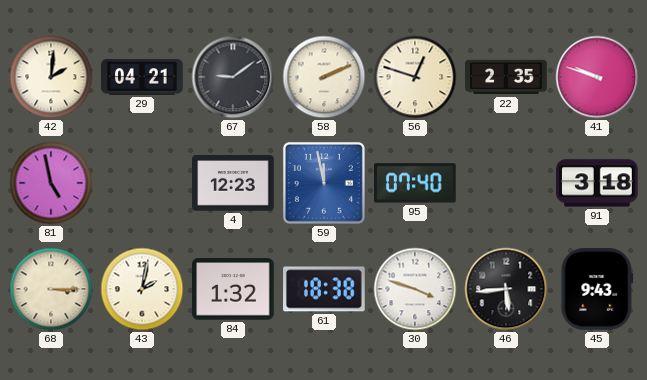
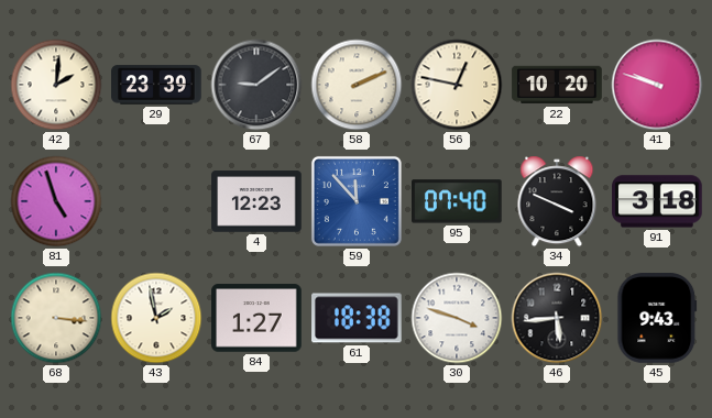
29: 04:21 -> 23:39
56: 12:48 -> 12:47
22: 2:35 -> 10:20
81: 4:58 -> 4:57
59: 11:58 -> 11:53
34: none -> 3:49
68: 3:15 -> 3:16
43: 2:02 -> 1:58
84: 1:32 -> 1:27
